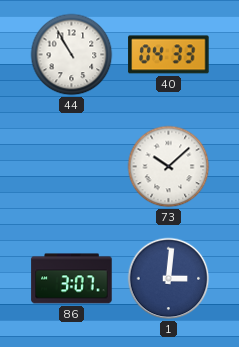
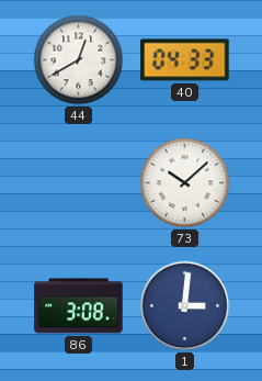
44: 10:55 -> 12:40
86: 3:07 -> 3:08
